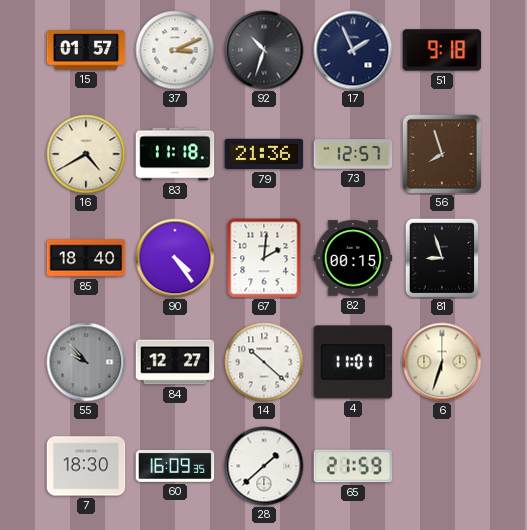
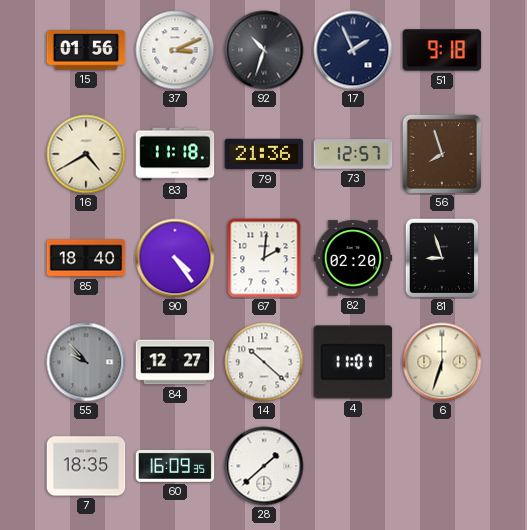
15: 01:57 -> 01:56
82: 00:15 -> 02:20
7: 18:30 -> 18:35
65: 21:59 -> none
